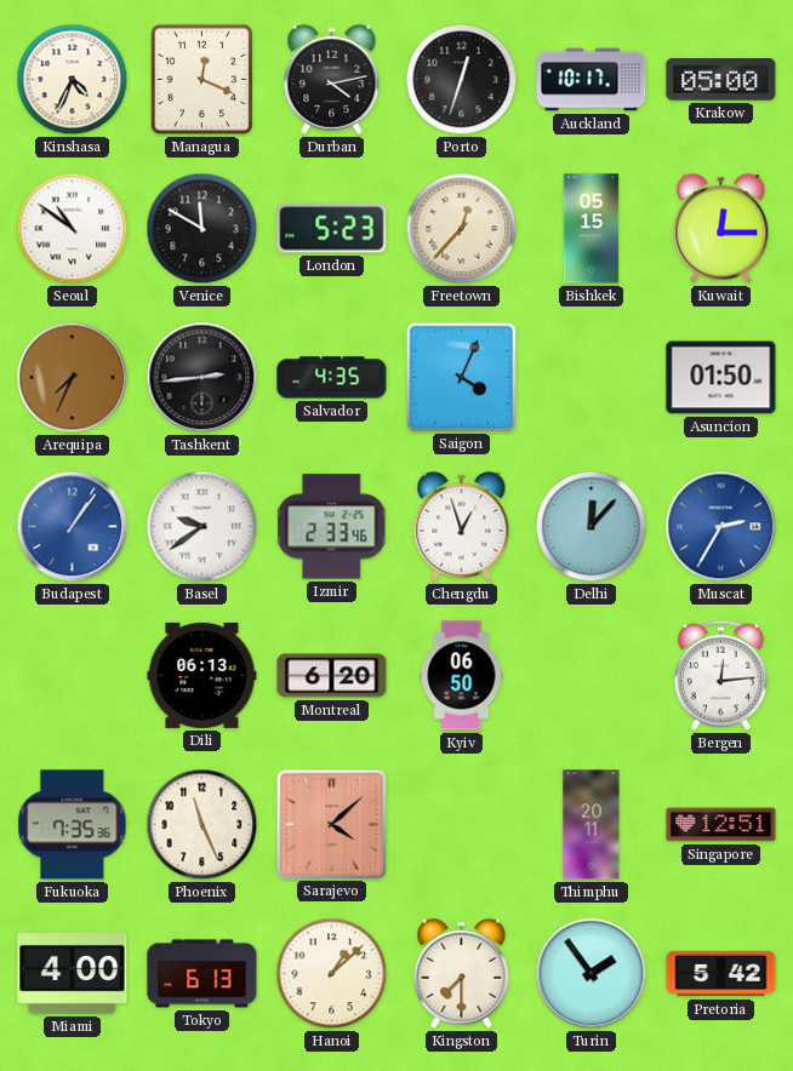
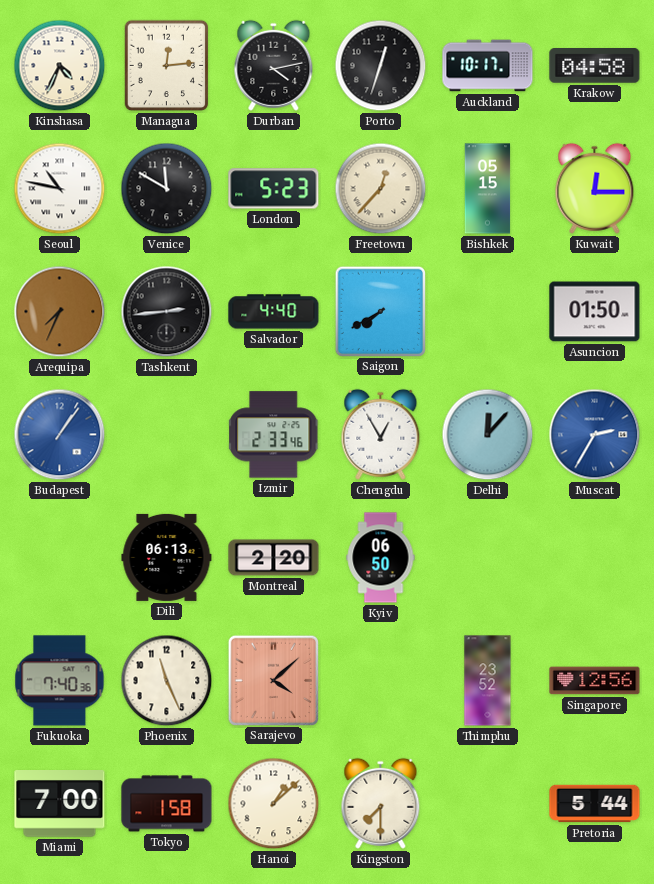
Managua: 12:19 -> 12:14
Krakow: 05:00 -> 04:58
Seoul: 10:51 -> 10:47
Salvador: 4:35 -> 4:40
Saigon: 4:04 -> 7:40
Basel: 9:39 -> none
Chengdu: 12:57 -> 12:55
Montreal: 6:20 -> 2:20
Bergen: 12:14 -> none
Fukuoka: 7:35 -> 7:40
Thimphu: 20:11 -> 23:52
Singapore: 12:51 -> 12:56
Miami: 4:00 -> 7:00
Tokyo: 6:13 -> 1:58
Turin: 1:54 -> none
Pretoria: 5:42 -> 5:44
